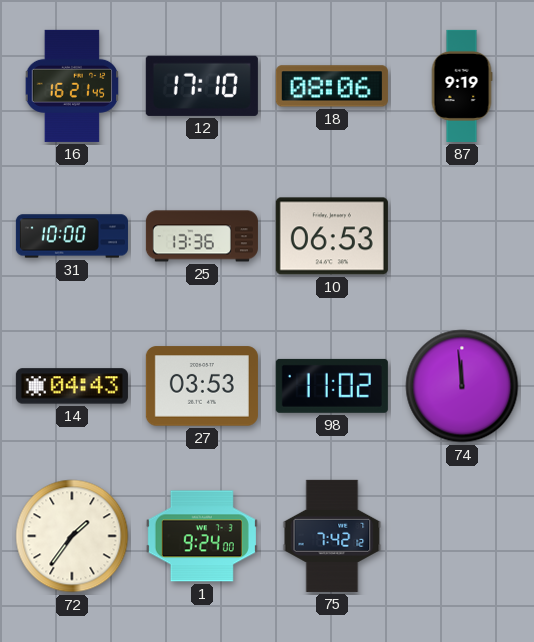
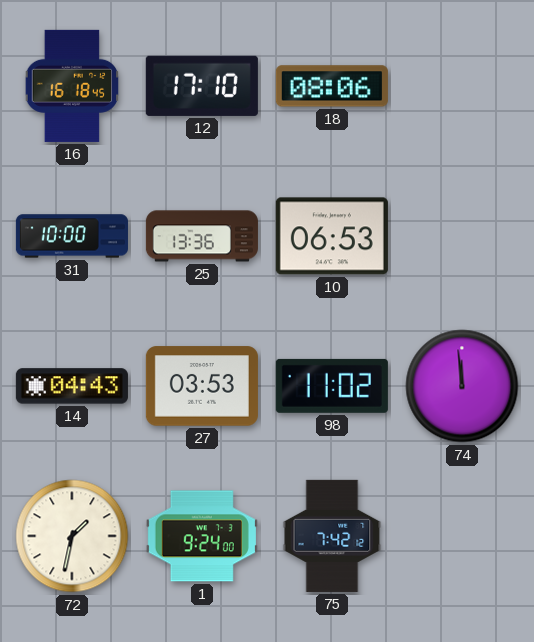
16: 16:21 -> 16:18
87: 9:19 -> none
72: 1:36 -> 1:32
